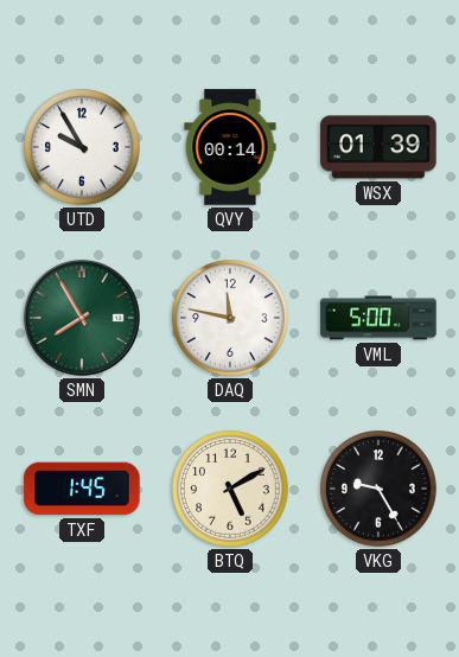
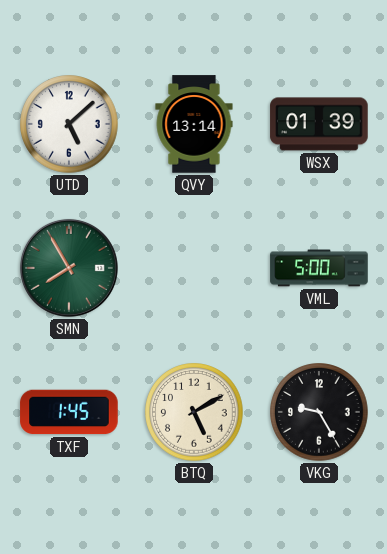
UTD: 9:55 -> 5:08
QVY: 00:14 -> 13:14
DAQ: 11:47 -> none
